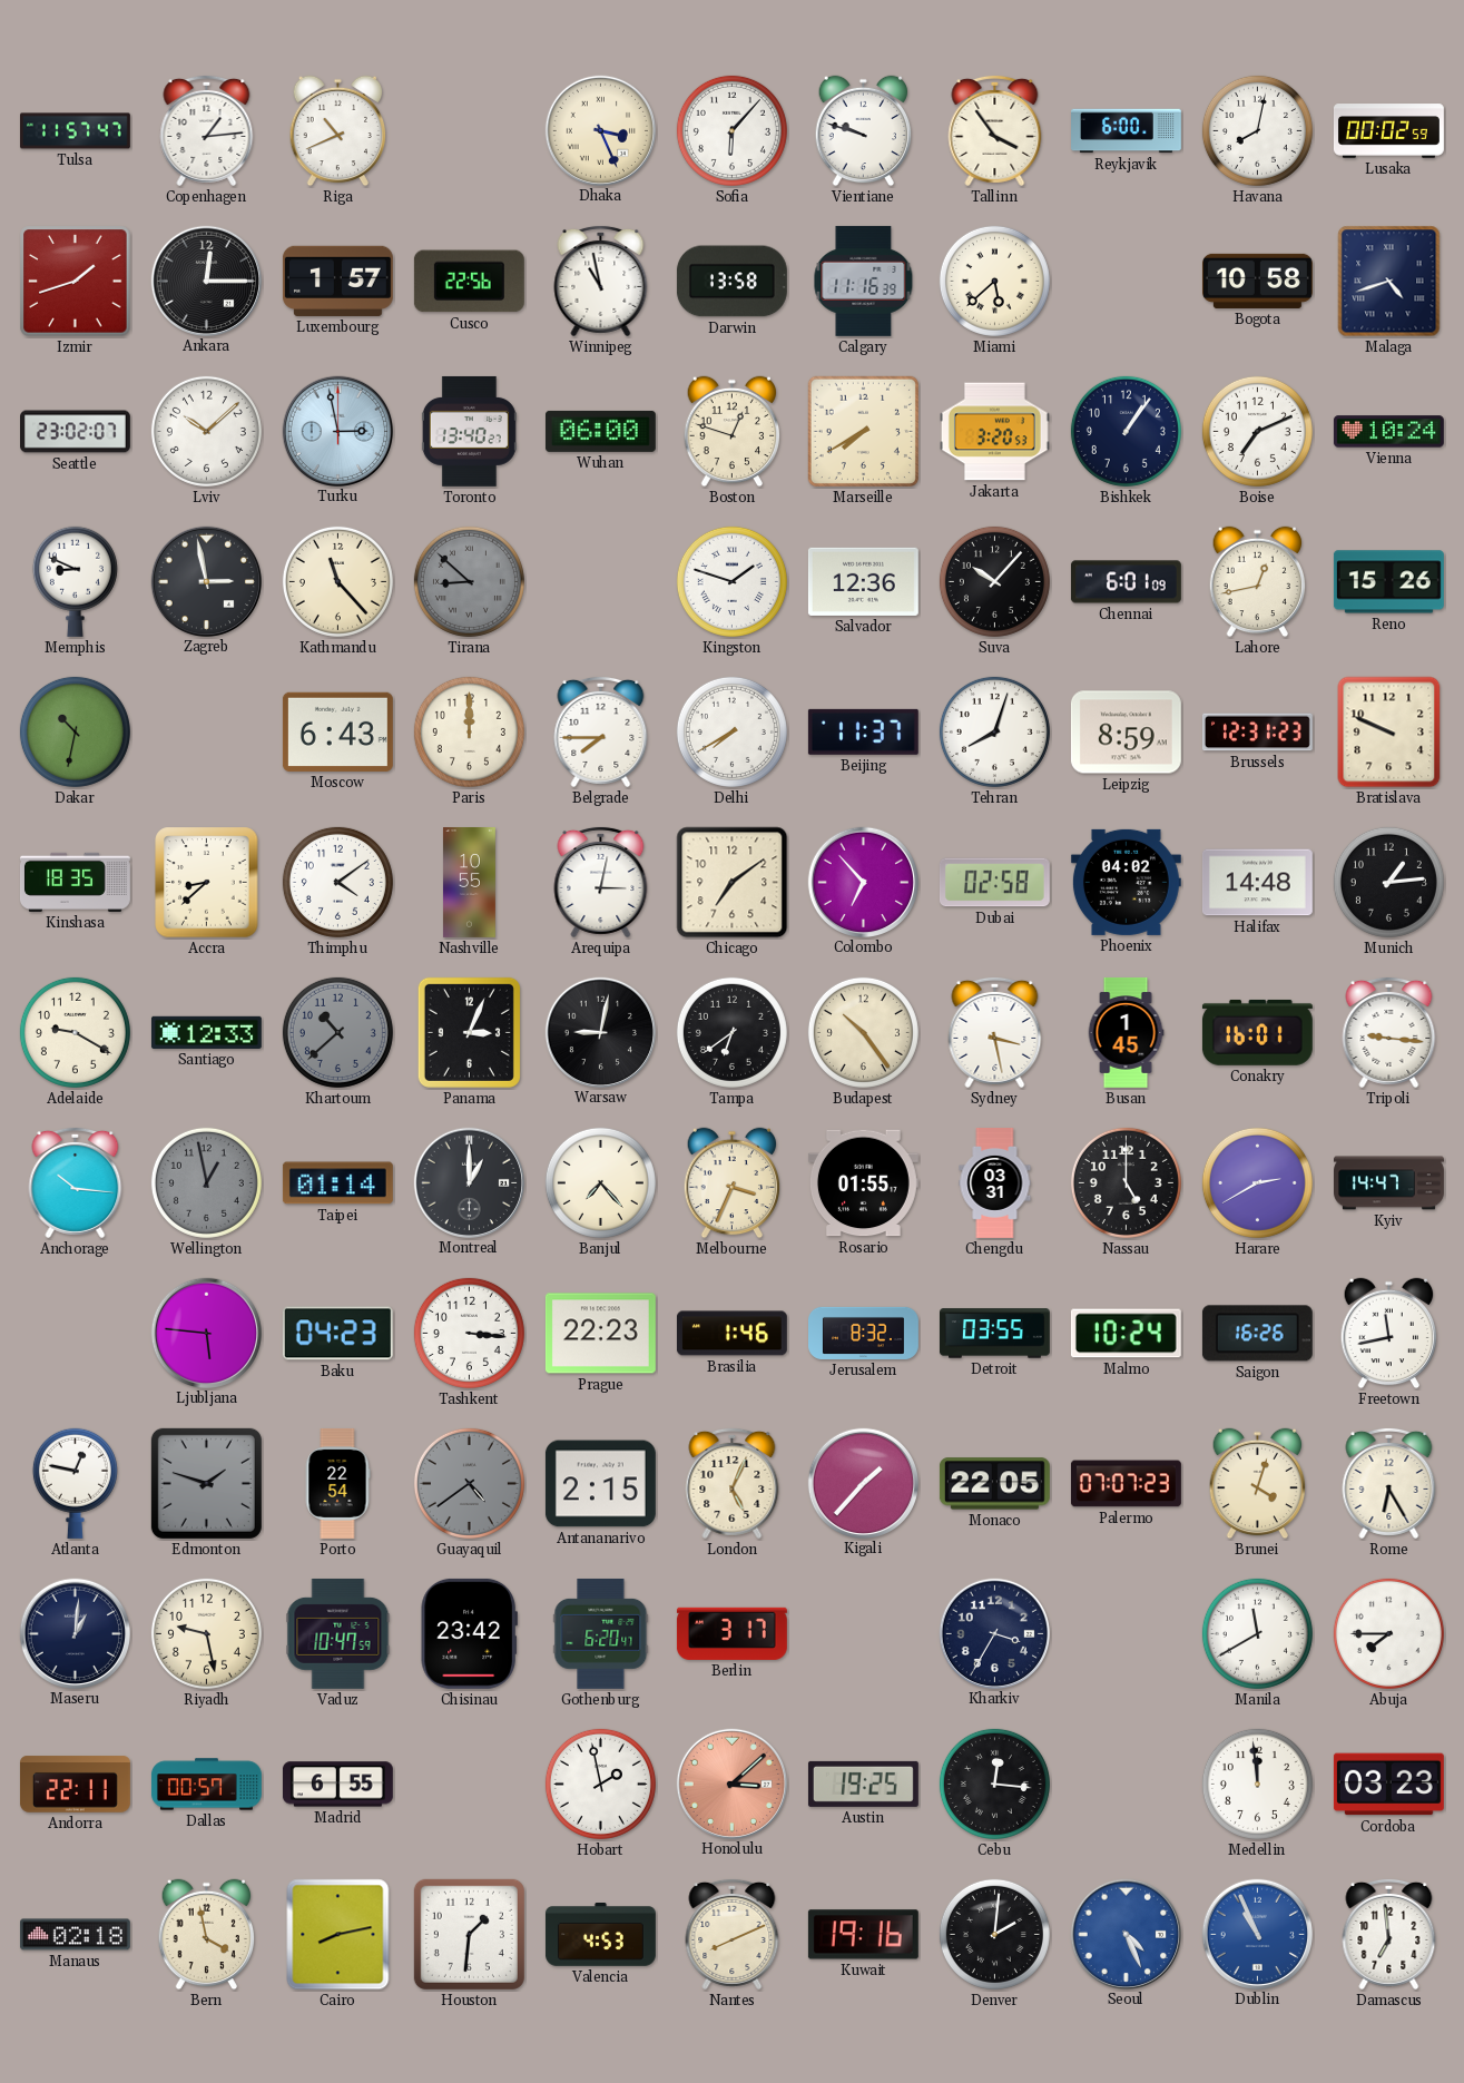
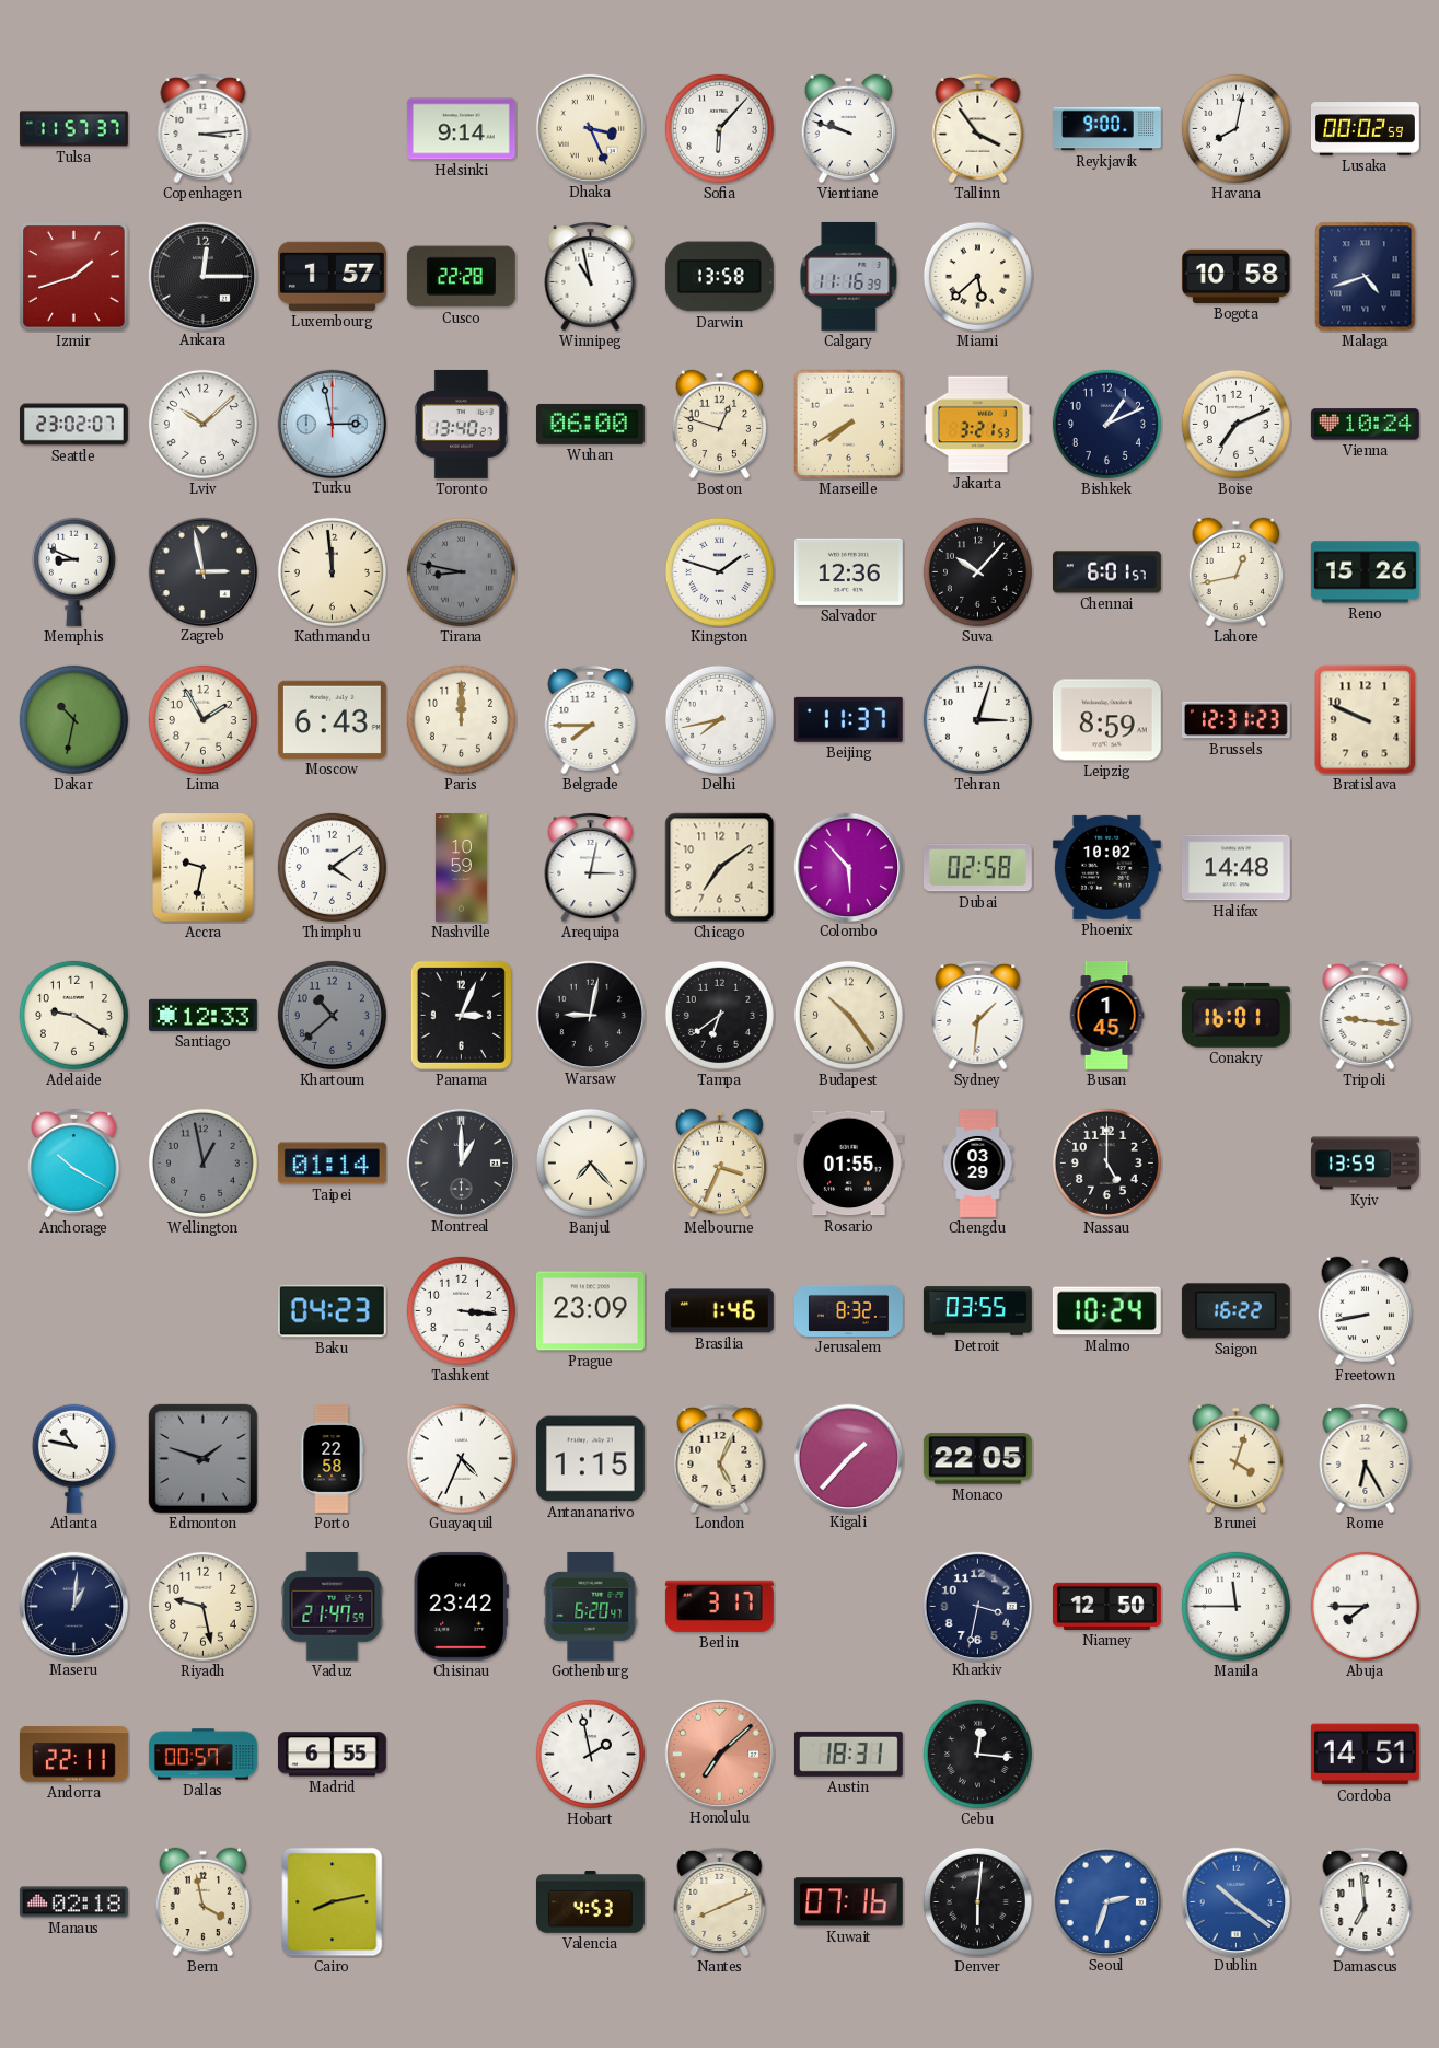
Tulsa: 11:57:47 -> 11:57:37
Copenhagen: 1:14 -> 3:14
Riga: 10:41 -> none
Helsinki: none -> 9:14
Reykjavik: 6:00 -> 9:00
Cusco: 22:56 -> 22:28
Jakarta: 3:20 -> 3:21
Bishkek: 1:06 -> 1:11
Kathmandu: 11:23 -> 11:59
Tirana: 8:52 -> 8:47
Chennai: 6:01:09 -> 6:01:57
Lima: none -> 1:55
Delhi: 7:40 -> 7:43
Tehran: 8:03 -> 3:03
Kinshasa: 18:35 -> none
Accra: 8:38 -> 9:32
Nashville: 10:55 -> 10:59
Colombo: 6:53 -> 5:53
Phoenix: 04:02 -> 10:02
Munich: 1:14 -> none
Sydney: 3:28 -> 1:31
Anchorage: 10:16 -> 10:20
Chengdu: 03:31 -> 03:29
Harare: 2:40 -> none
Kyiv: 14:47 -> 13:59
Ljubljana: 5:46 -> none
Prague: 22:23 -> 23:09
Saigon: 16:26 -> 16:22
Freetown: 11:43 -> 8:43
Atlanta: 12:47 -> 10:47
Porto: 22:54 -> 22:58
Guayaquil: 4:39 -> 4:34
Guayaquil dial: grey -> white
Antananarivo: 2:15 -> 1:15
Palermo: 07:07 -> none
Vaduz: 10:47 -> 21:47
Kharkiv: 3:35 -> 3:32
Niamey: none -> 12:50
Manila: 11:40 -> 11:45
Honolulu: 3:08 -> 7:08
Austin: 19:25 -> 18:31
Medellin: 11:59 -> none
Cordoba: 03:23 -> 14:51
Houston: 1:31 -> none
Kuwait: 19:16 -> 07:16
Denver: 2:01 -> 6:01
Seoul: 4:26 -> 2:33
Dublin: 10:56 -> 10:21
